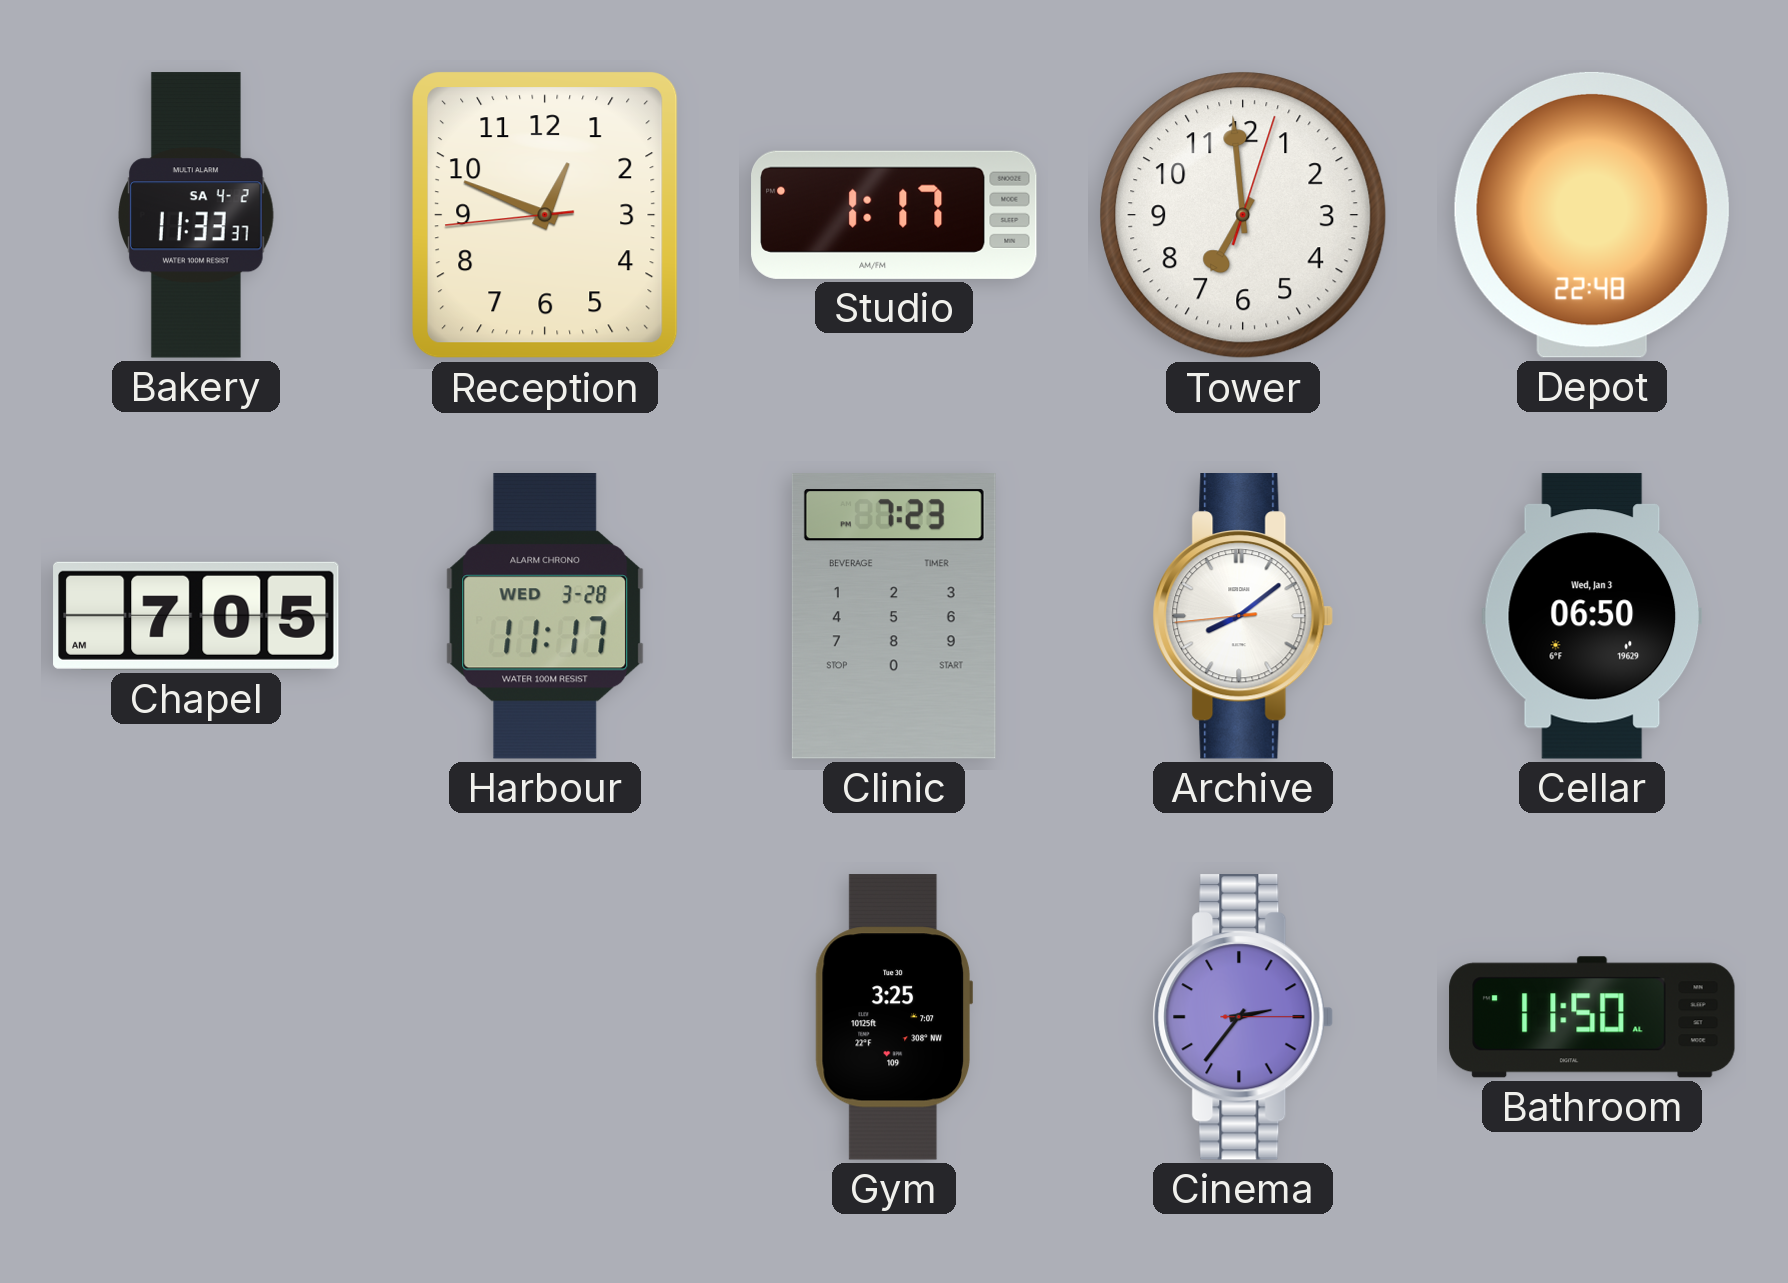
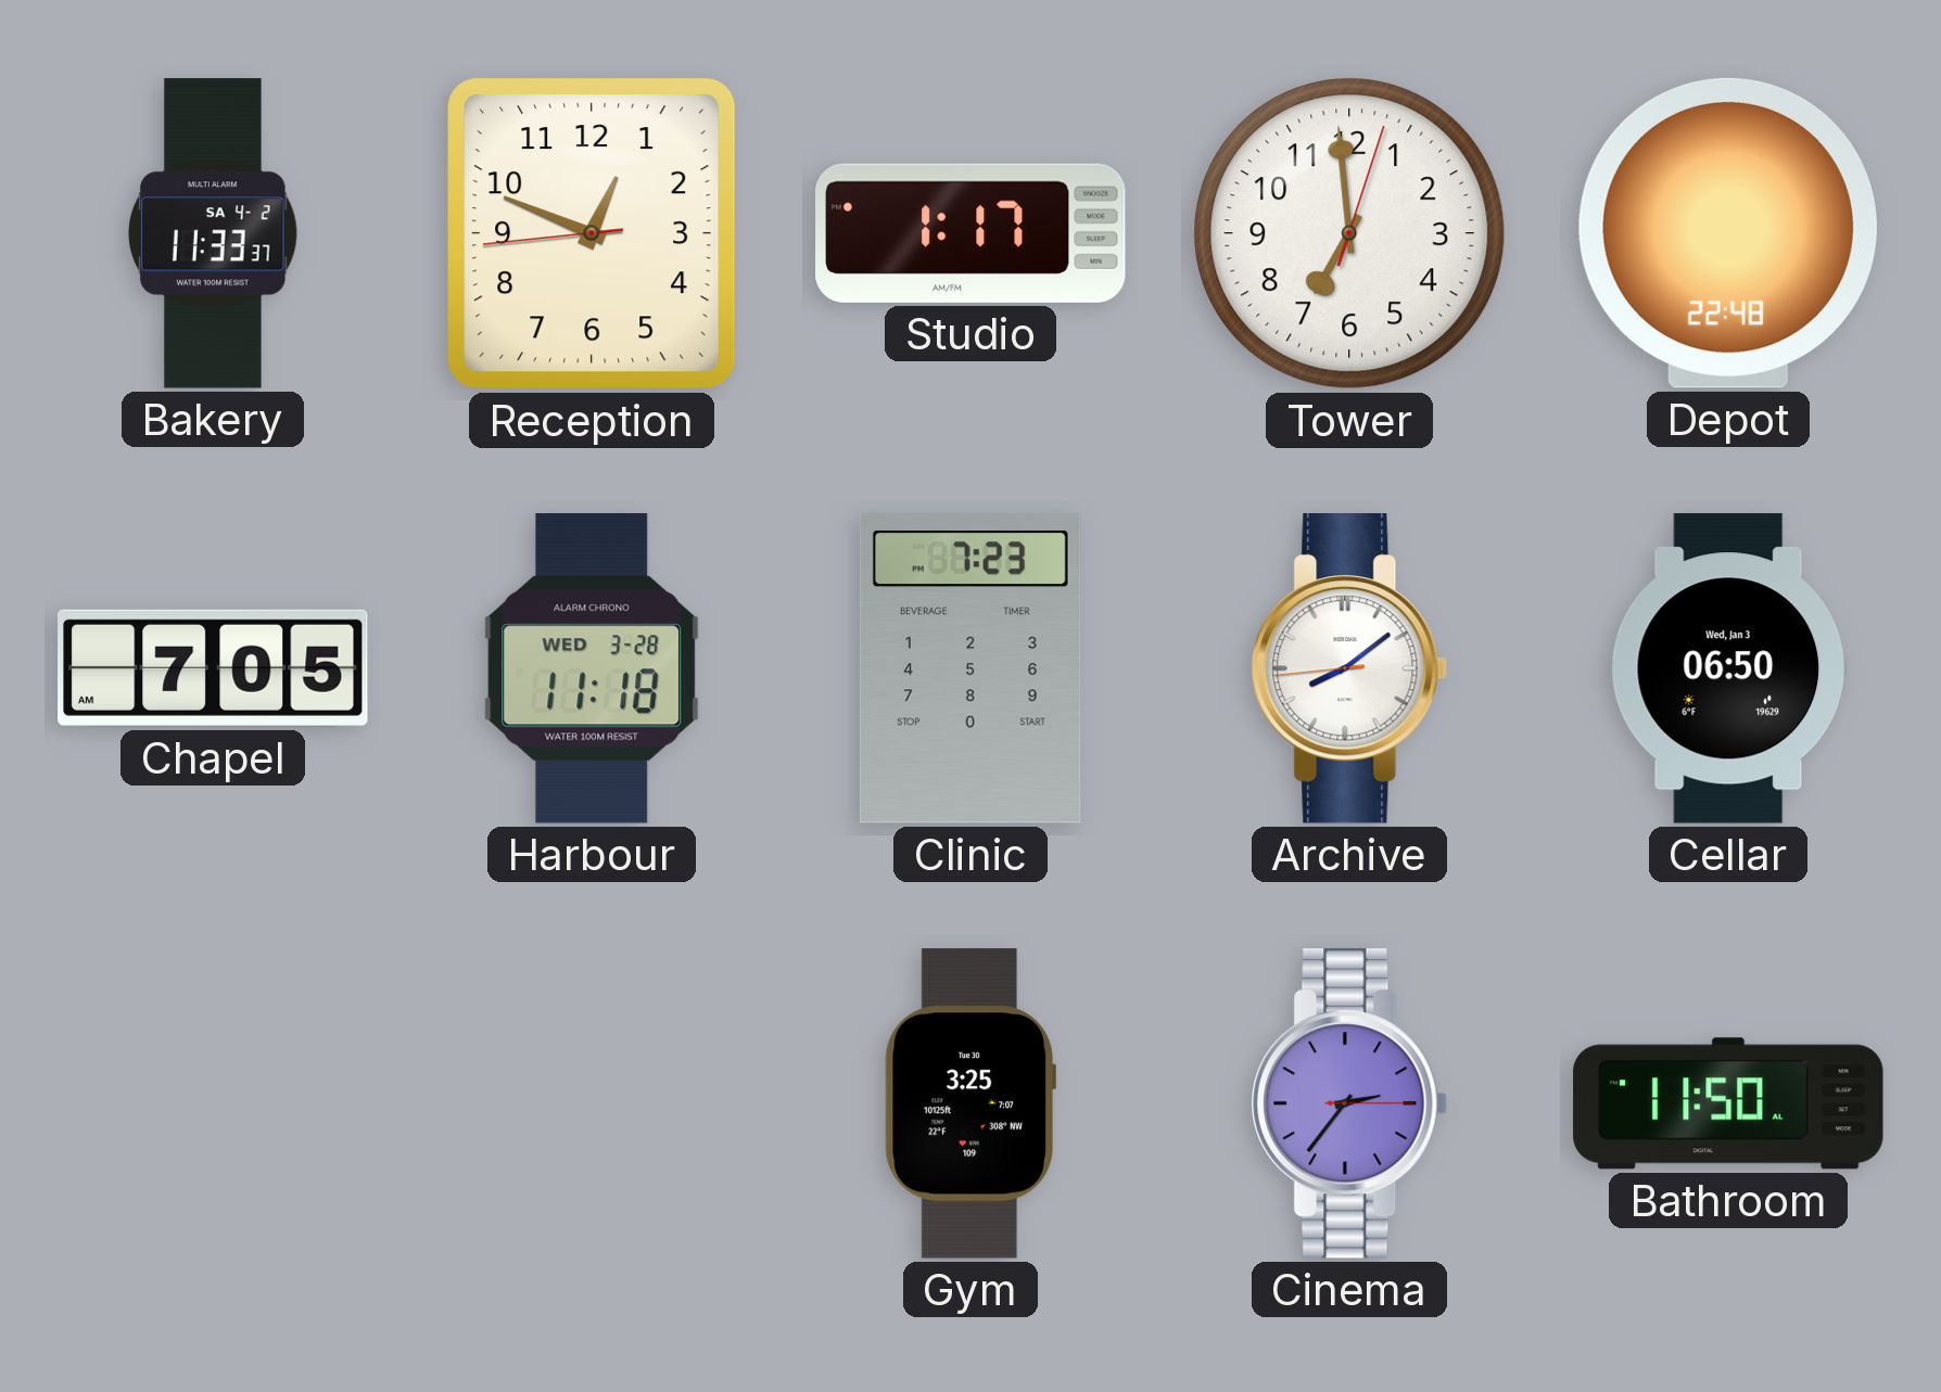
Harbour: 11:17 -> 11:18
